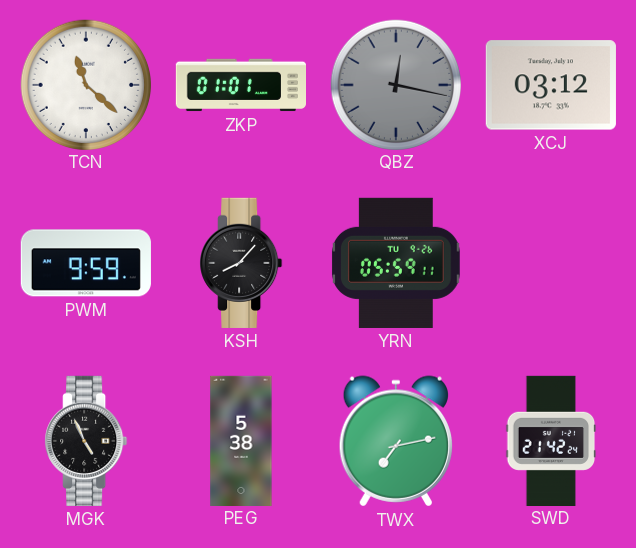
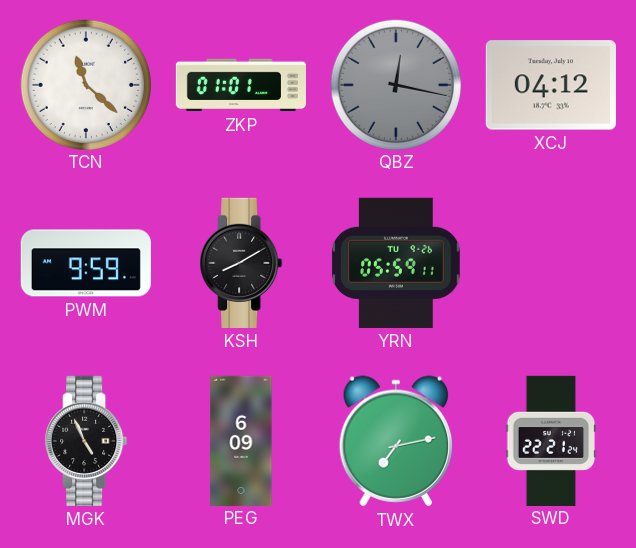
XCJ: 03:12 -> 04:12
KSH: 8:07 -> 8:10
PEG: 5:38 -> 6:09
SWD: 21:42 -> 22:21
